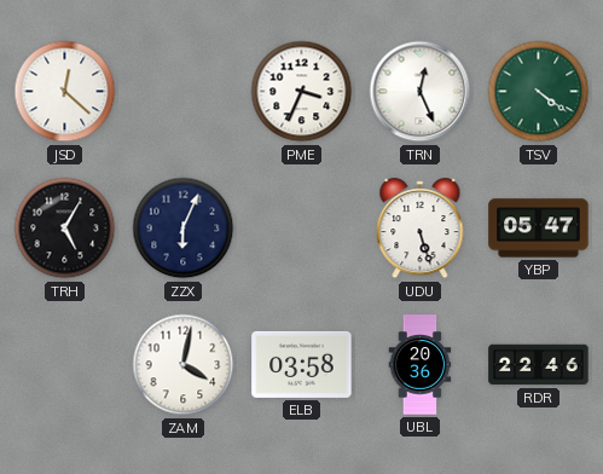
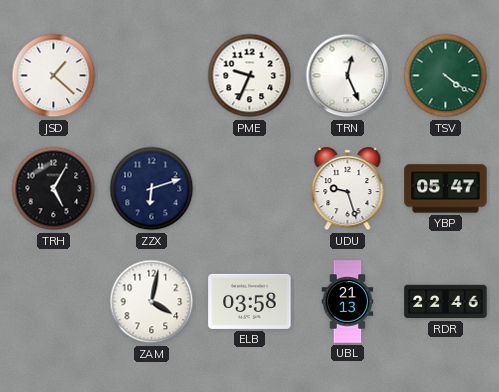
JSD: 12:22 -> 1:22
PME: 3:34 -> 9:34
ZZX: 6:04 -> 6:12
UDU: 5:27 -> 9:27
UBL: 20:36 -> 21:13
